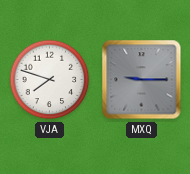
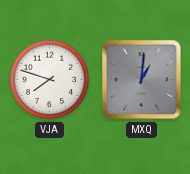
MXQ: 9:15 -> 1:01
